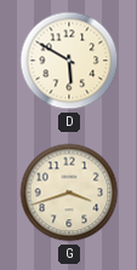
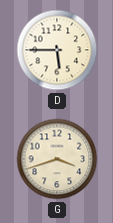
D: 5:50 -> 5:45
